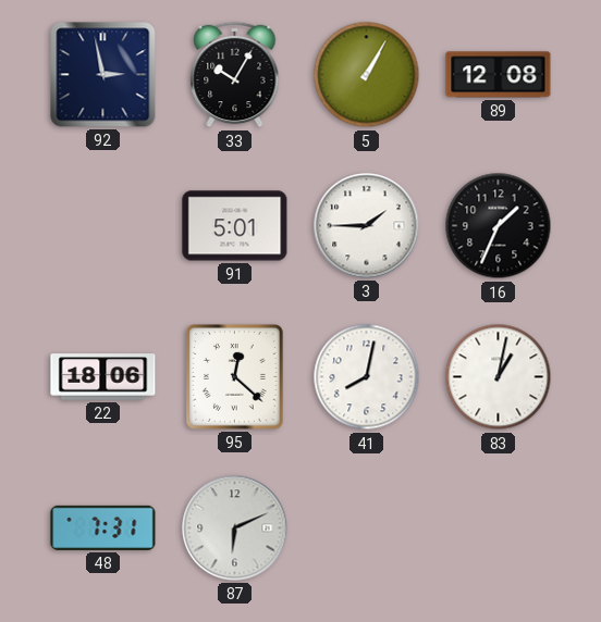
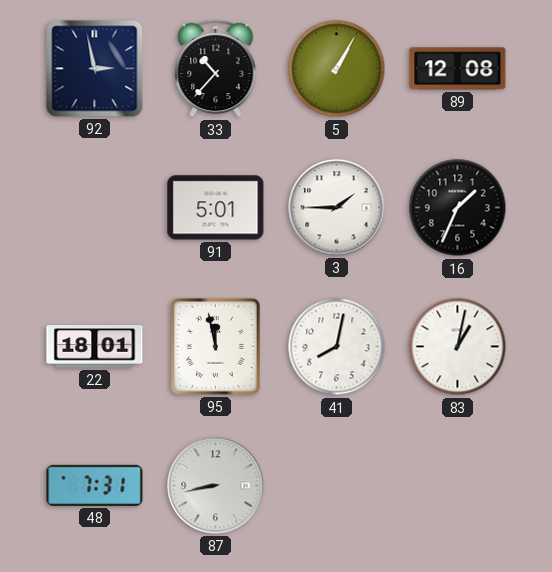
33: 10:05 -> 10:37
22: 18:06 -> 18:01
95: 12:22 -> 11:58
87: 6:11 -> 8:43
